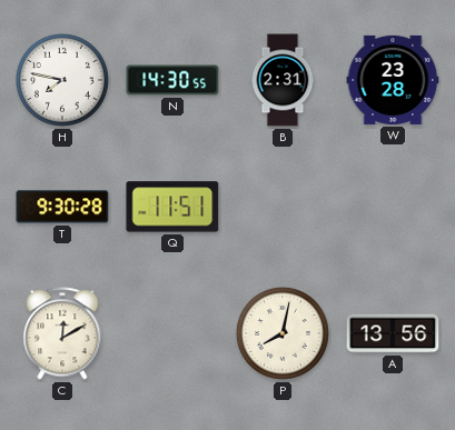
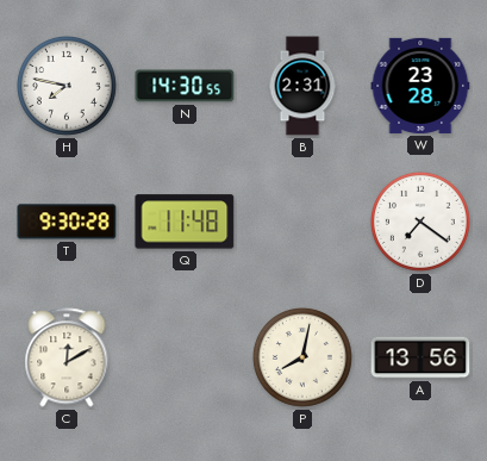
Q: 11:51 -> 11:48
D: none -> 7:21
